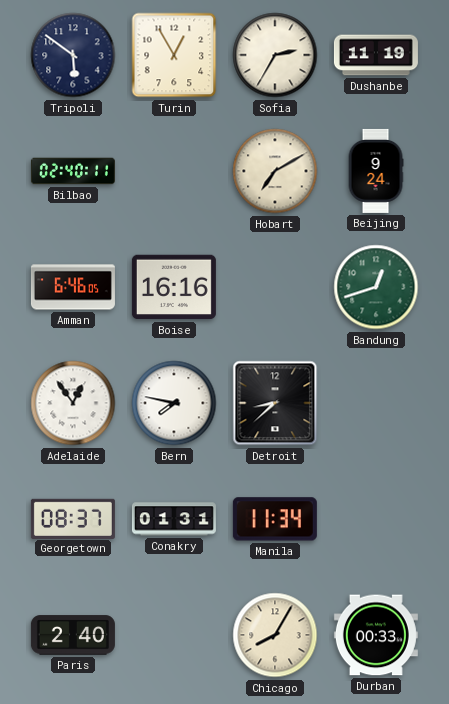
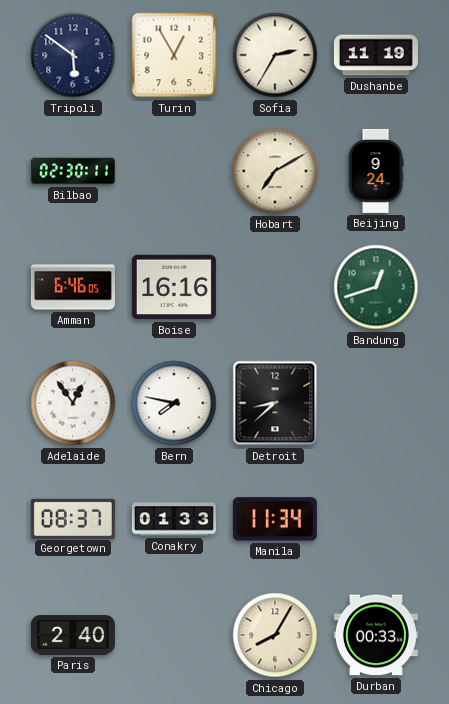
Bilbao: 02:40 -> 02:30
Conakry: 01:31 -> 01:33
